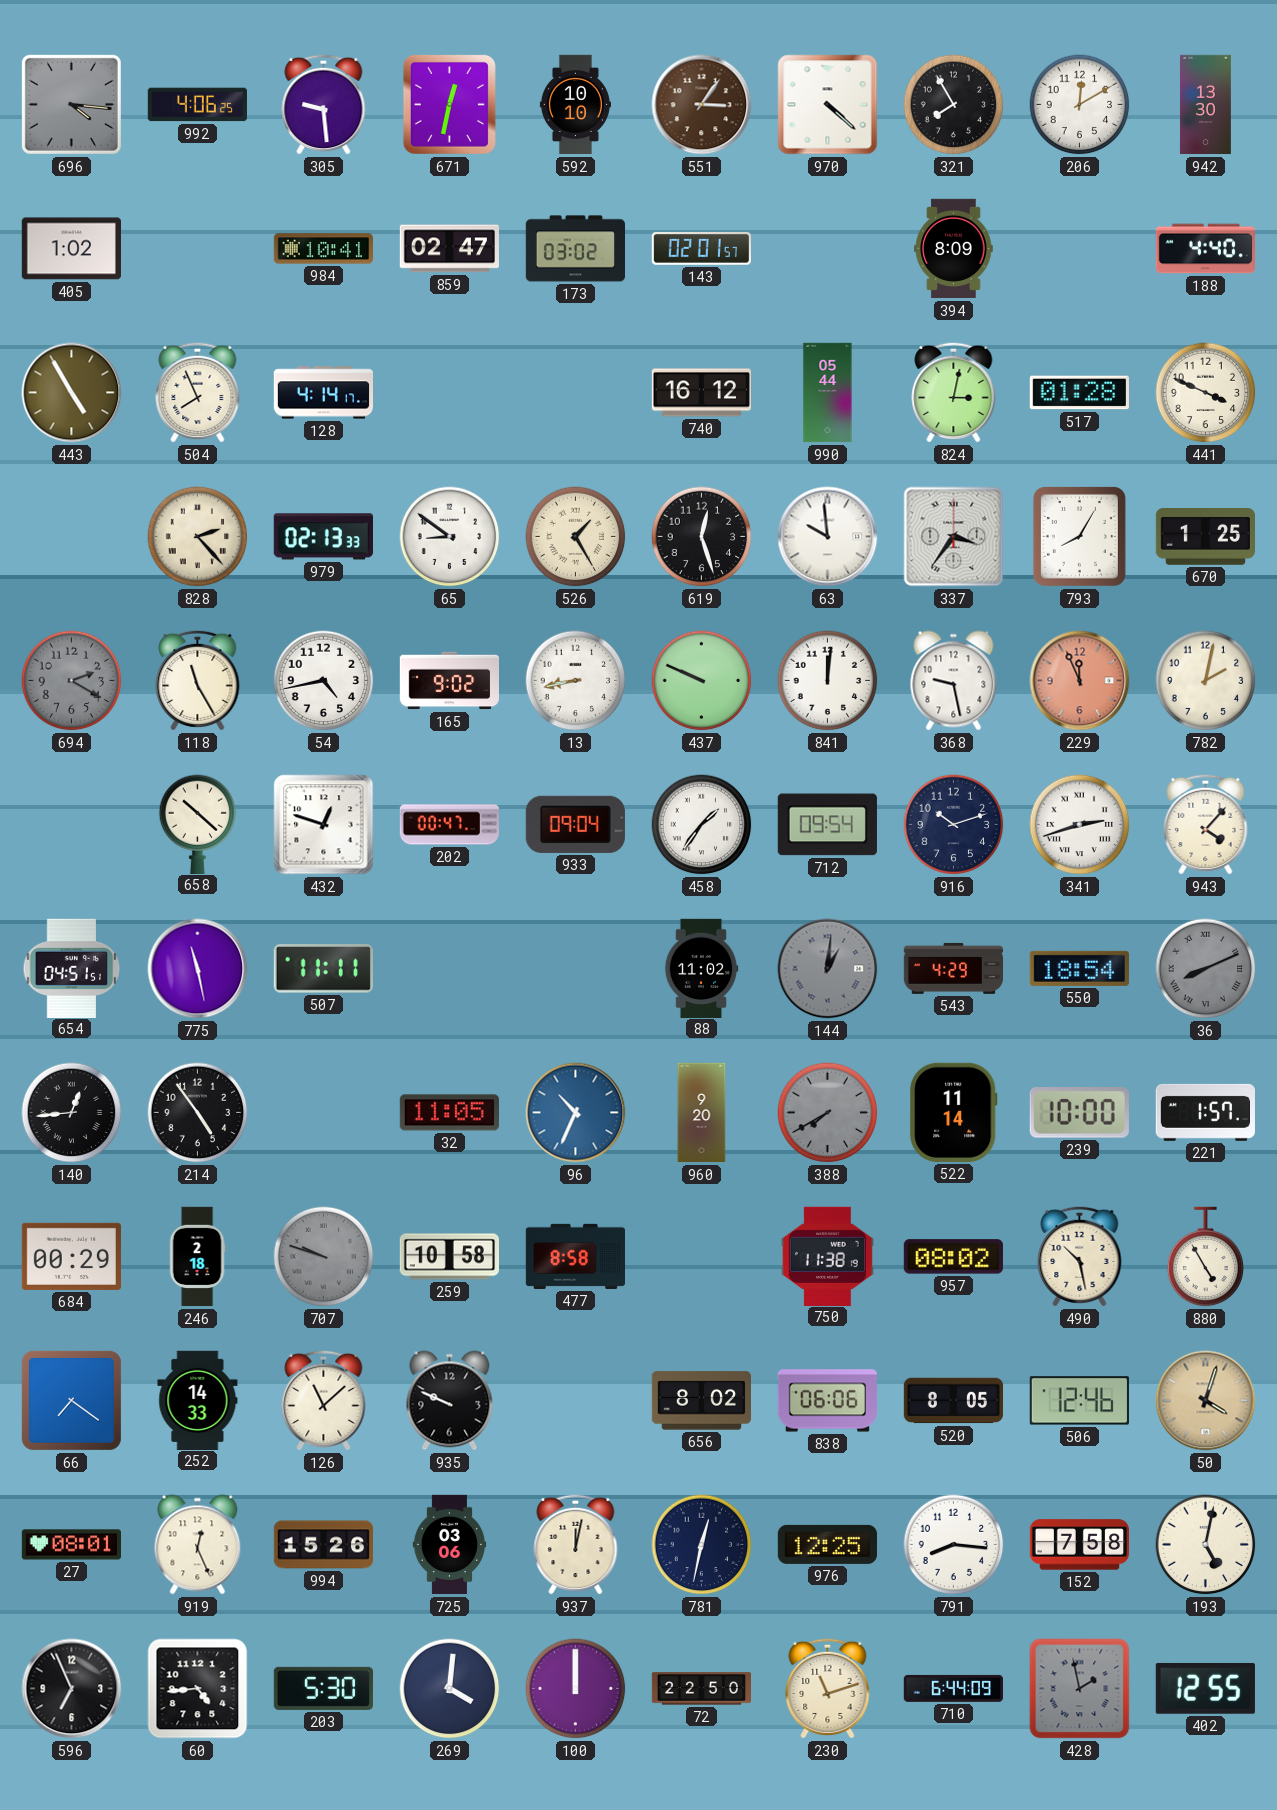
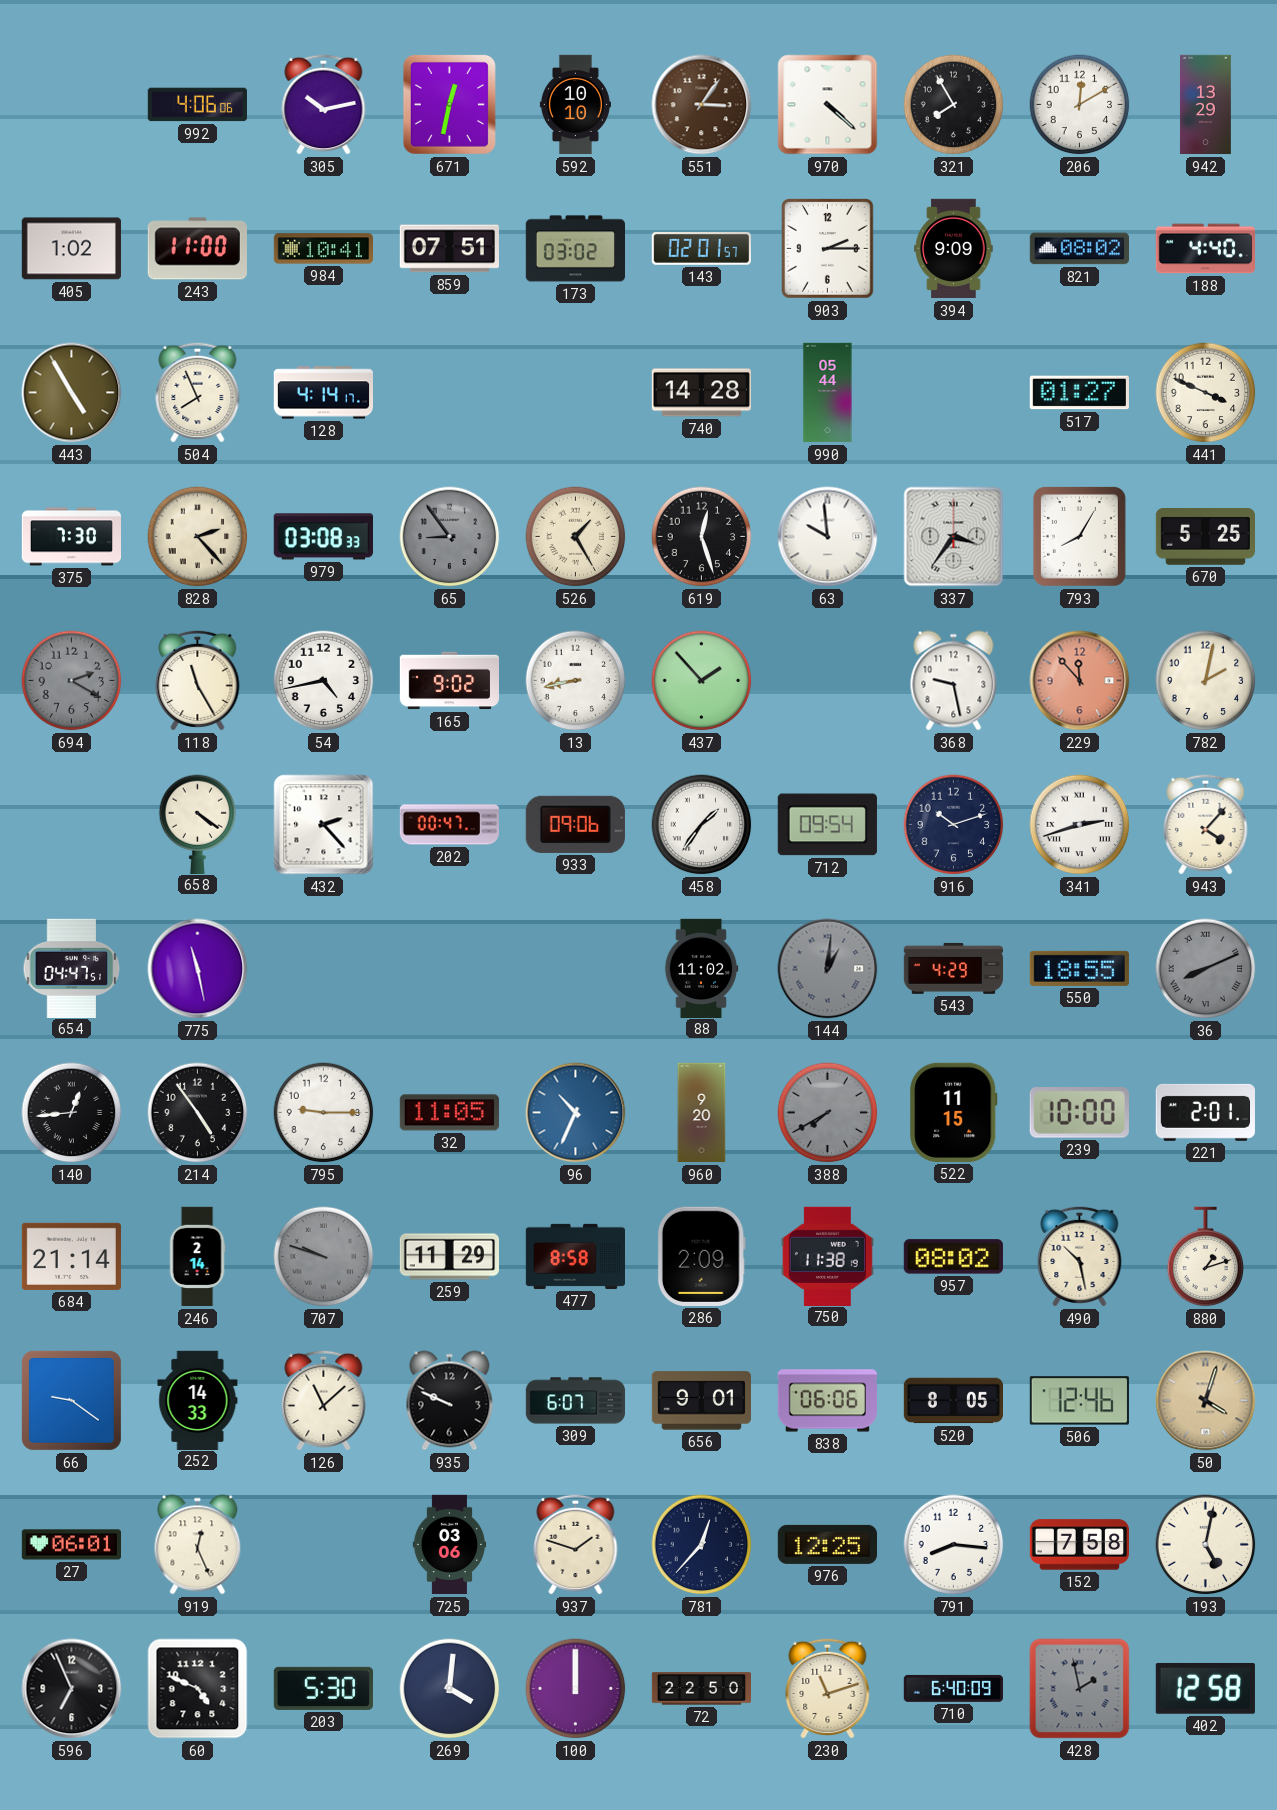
696: 4:16 -> none
992: 4:06:25 -> 4:06:06
305: 9:29 -> 10:13
942: 13:30 -> 13:29
243: none -> 11:00
859: 02:47 -> 07:51
903: none -> 2:15
394: 8:09 -> 9:09
821: none -> 08:02
740: 16:12 -> 14:28
824: 3:02 -> none
517: 01:28 -> 01:27
375: none -> 7:30
979: 02:13 -> 03:08
65: 8:51 -> 8:54
65 dial: white -> grey
670: 1:25 -> 5:25
437: 9:49 -> 1:53
841: 12:01 -> none
229: 11:56 -> 11:53
658: 10:22 -> 4:21
432: 12:48 -> 2:23
933: 09:04 -> 09:06
654: 04:51 -> 04:47
507: 11:11 -> none
550: 18:54 -> 18:55
795: none -> 9:15
522: 11:14 -> 11:15
221: 1:57 -> 2:01
684: 00:29 -> 21:14
246: 2:18 -> 2:14
259: 10:58 -> 11:29
286: none -> 2:09
880: 4:55 -> 1:12
66: 7:21 -> 9:21
309: none -> 6:07
656: 8:02 -> 9:01
27: 08:01 -> 06:01
994: 15:26 -> none
937: 12:02 -> 1:48
781: 12:32 -> 12:37
60: 4:44 -> 4:49
710: 6:44 -> 6:40
402: 12:55 -> 12:58
